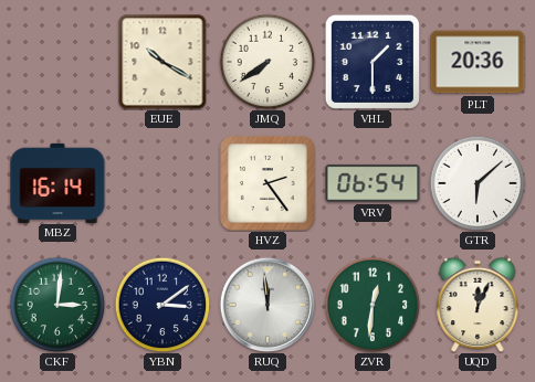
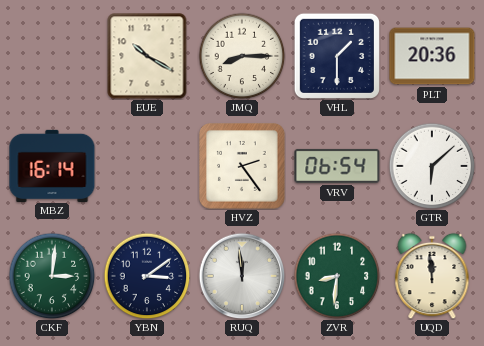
JMQ: 7:39 -> 8:15
ZVR: 12:31 -> 8:31
UQD: 12:04 -> 11:59
